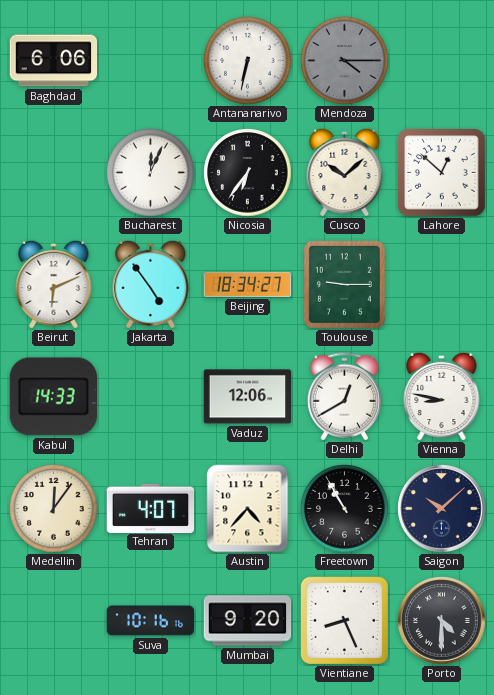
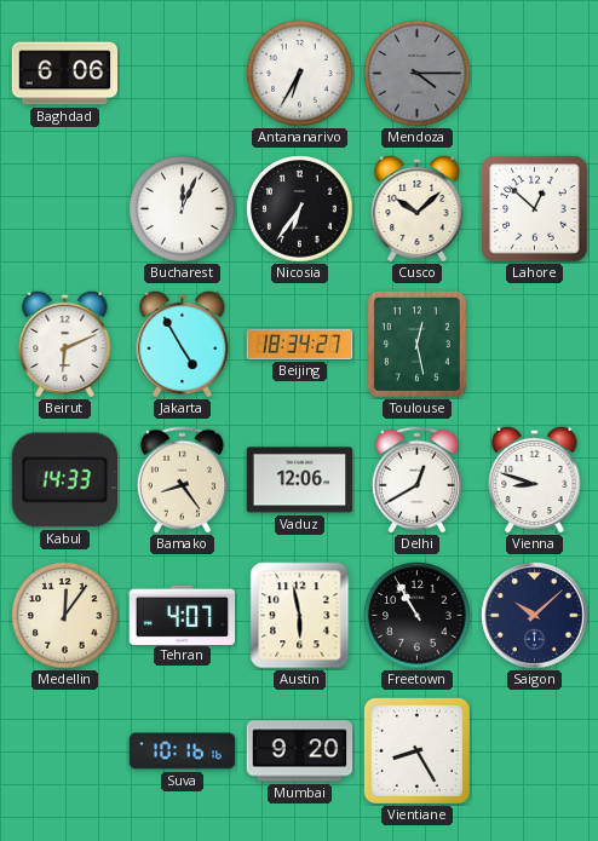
Antananarivo: 6:32 -> 6:35
Jakarta: 4:54 -> 4:55
Toulouse: 9:15 -> 12:28
Bamako: none -> 8:24
Vienna: 8:47 -> 8:48
Austin: 4:37 -> 5:58
Vientiane: 8:26 -> 8:25
Porto: 4:30 -> none
